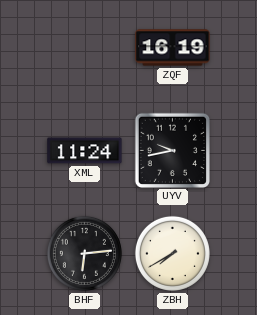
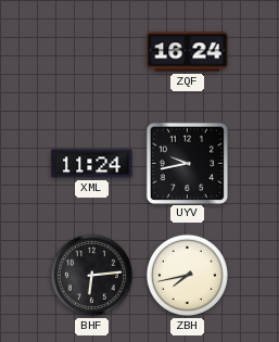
ZQF: 16:19 -> 16:24
ZBH: 7:40 -> 7:43
